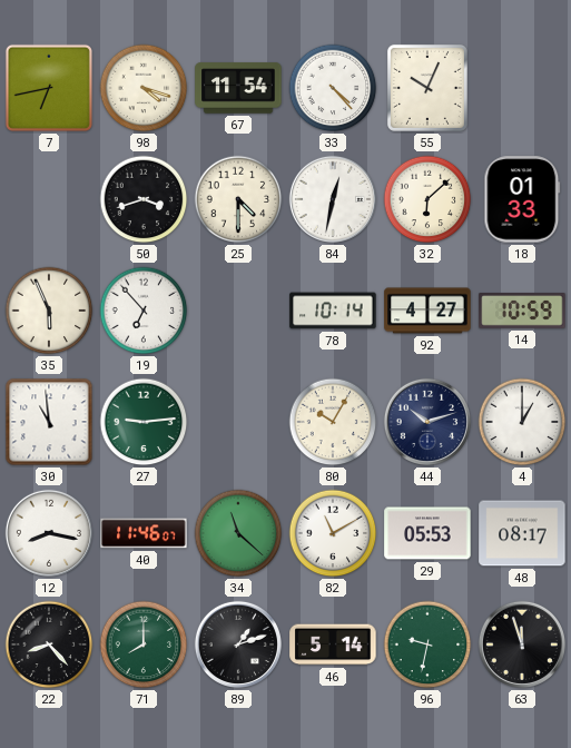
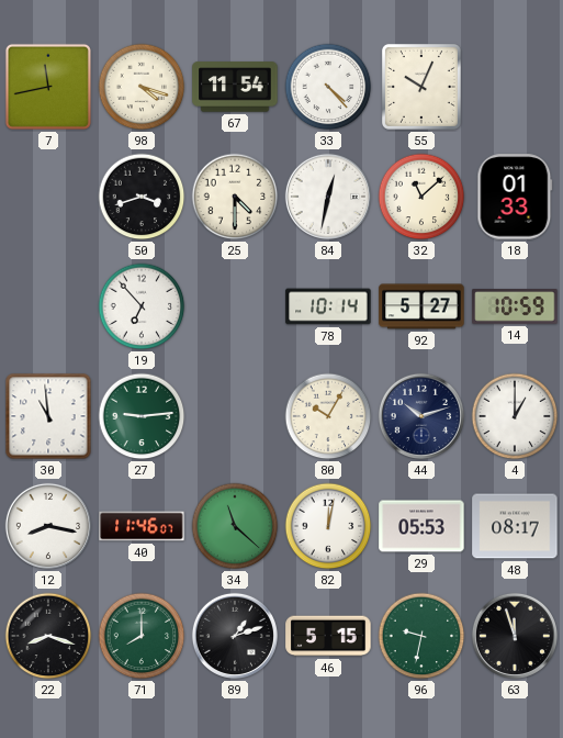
7: 6:43 -> 11:43
32: 6:08 -> 11:08
35: 5:56 -> none
92: 4:27 -> 5:27
82: 11:10 -> 12:02
22: 8:23 -> 8:18
46: 5:14 -> 5:15
